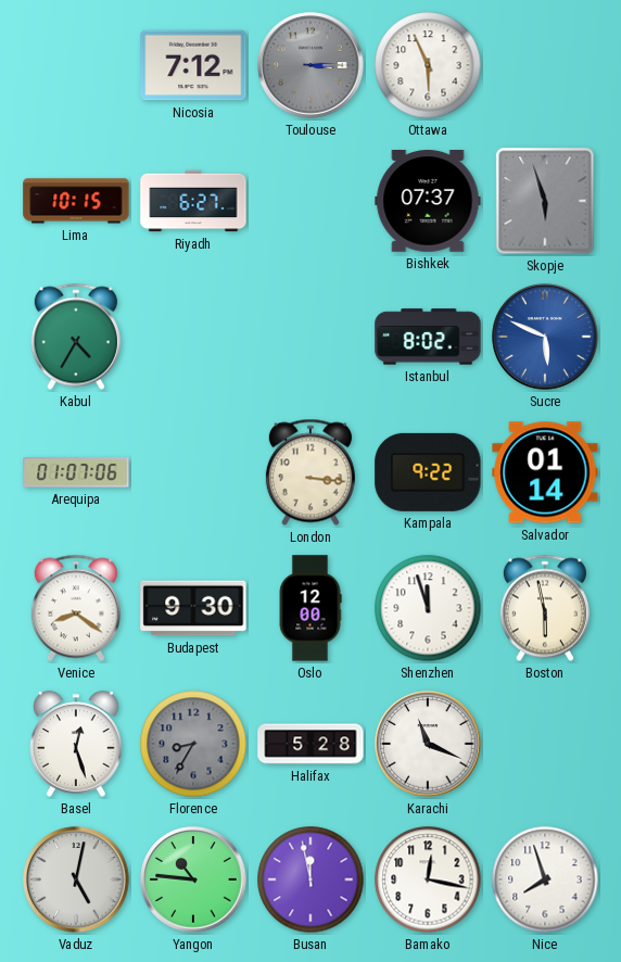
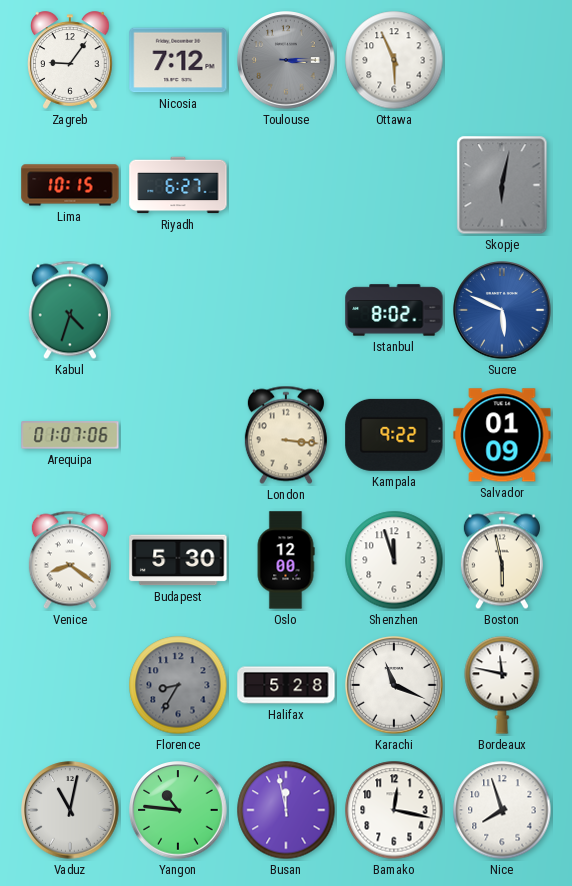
Zagreb: none -> 9:06
Bishkek: 07:37 -> none
Skopje: 5:57 -> 6:02
Kabul: 4:35 -> 4:33
Salvador: 01:14 -> 01:09
Budapest: 9:30 -> 5:30
Basel: 12:27 -> none
Bordeaux: none -> 11:47
Vaduz: 5:02 -> 11:02
